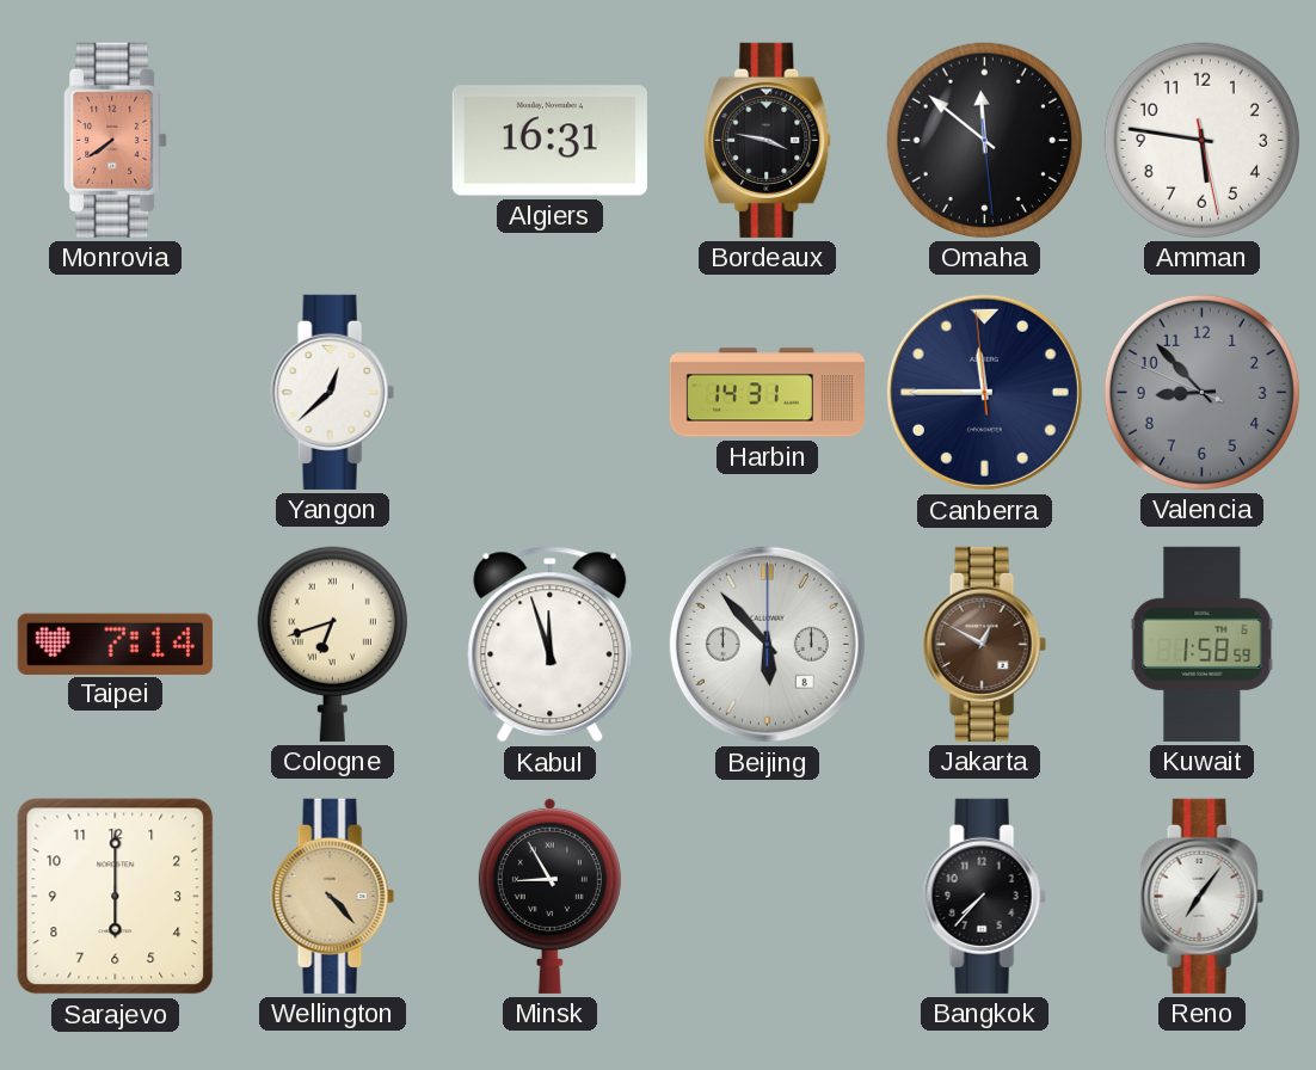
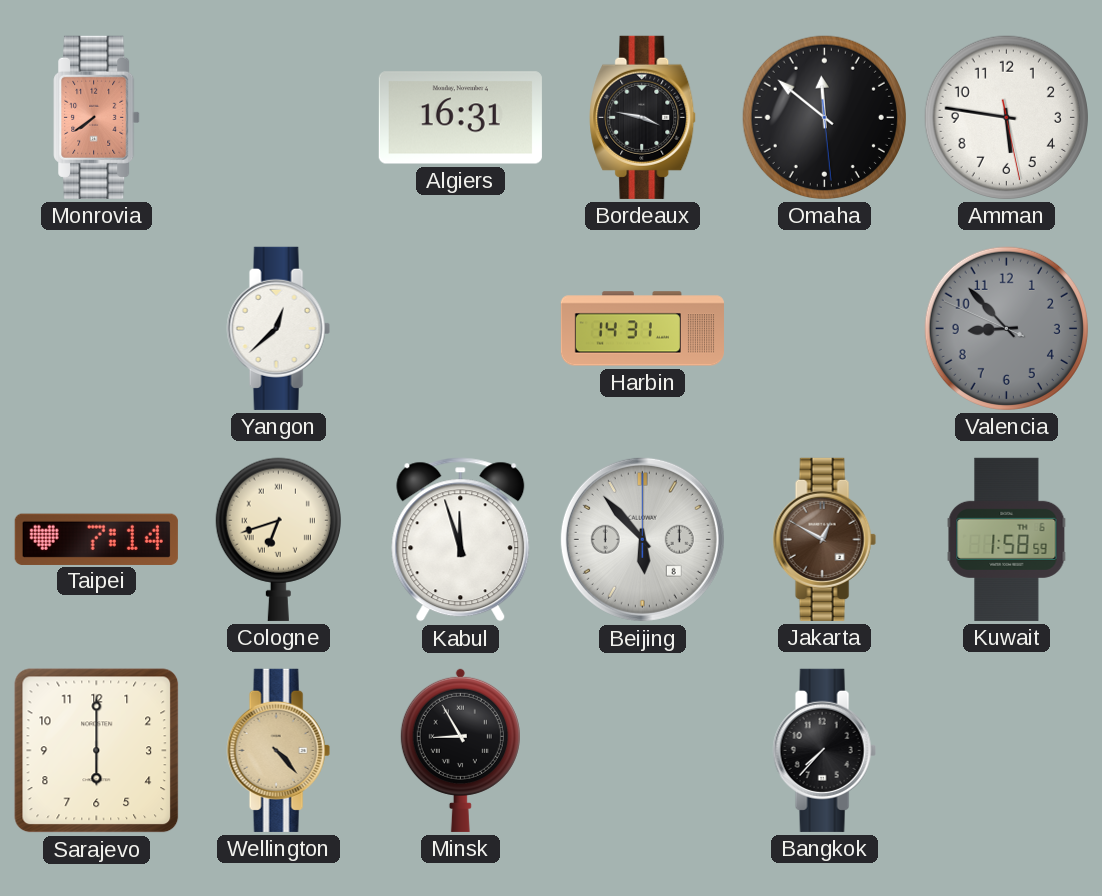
Canberra: 11:44 -> none
Reno: 7:06 -> none
